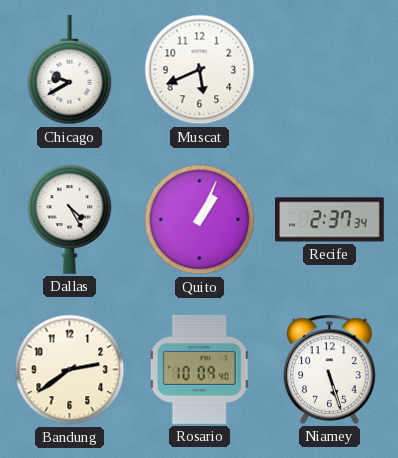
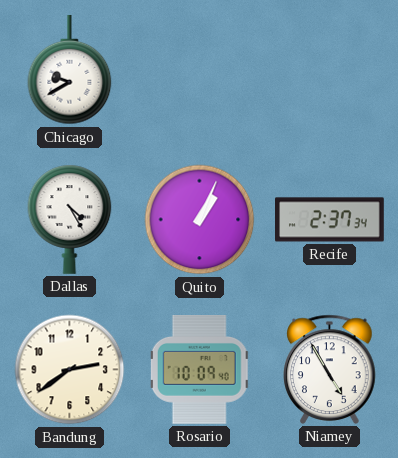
Muscat: 5:41 -> none
Niamey: 5:27 -> 4:55
